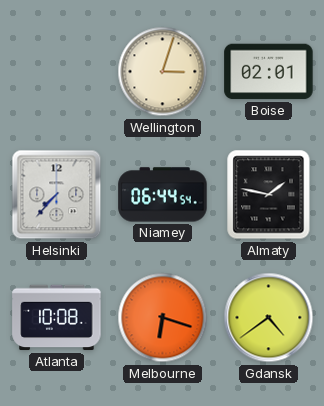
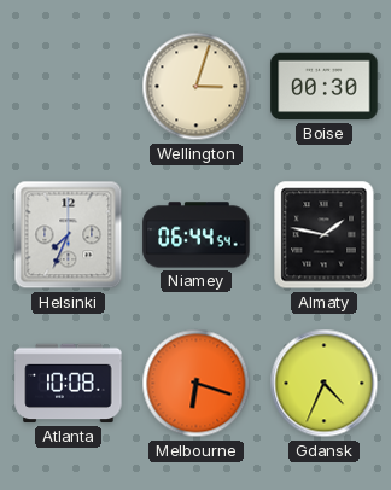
Boise: 02:01 -> 00:30
Helsinki: 7:37 -> 7:34
Gdansk: 4:39 -> 4:34
